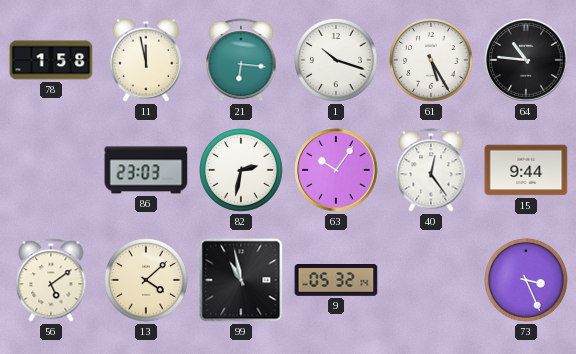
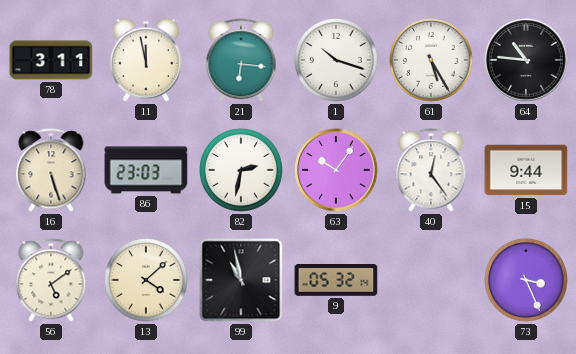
78: 1:58 -> 3:11
16: none -> 5:27
